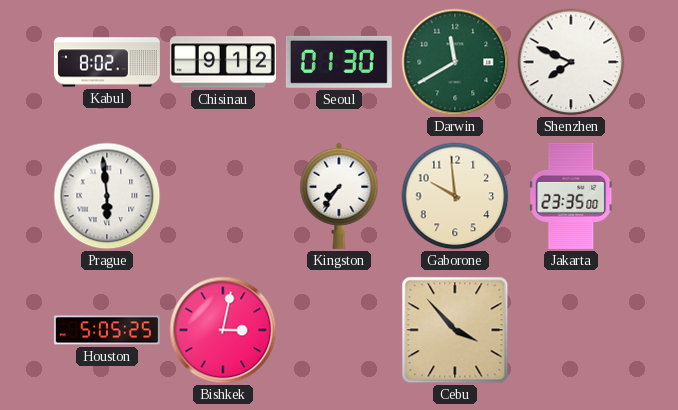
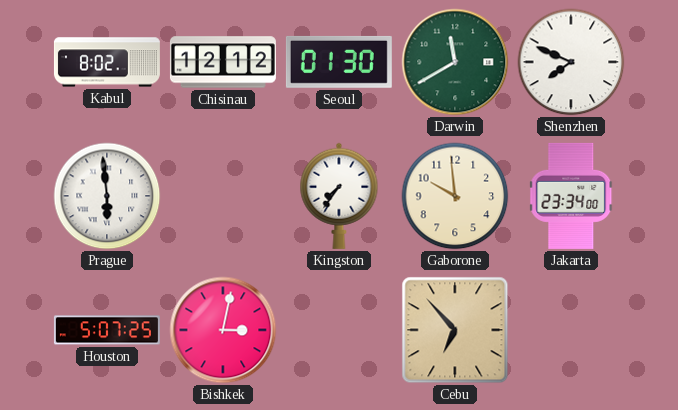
Chisinau: 9:12 -> 12:12
Jakarta: 23:35 -> 23:34
Houston: 5:05 -> 5:07
Cebu: 3:53 -> 6:53
